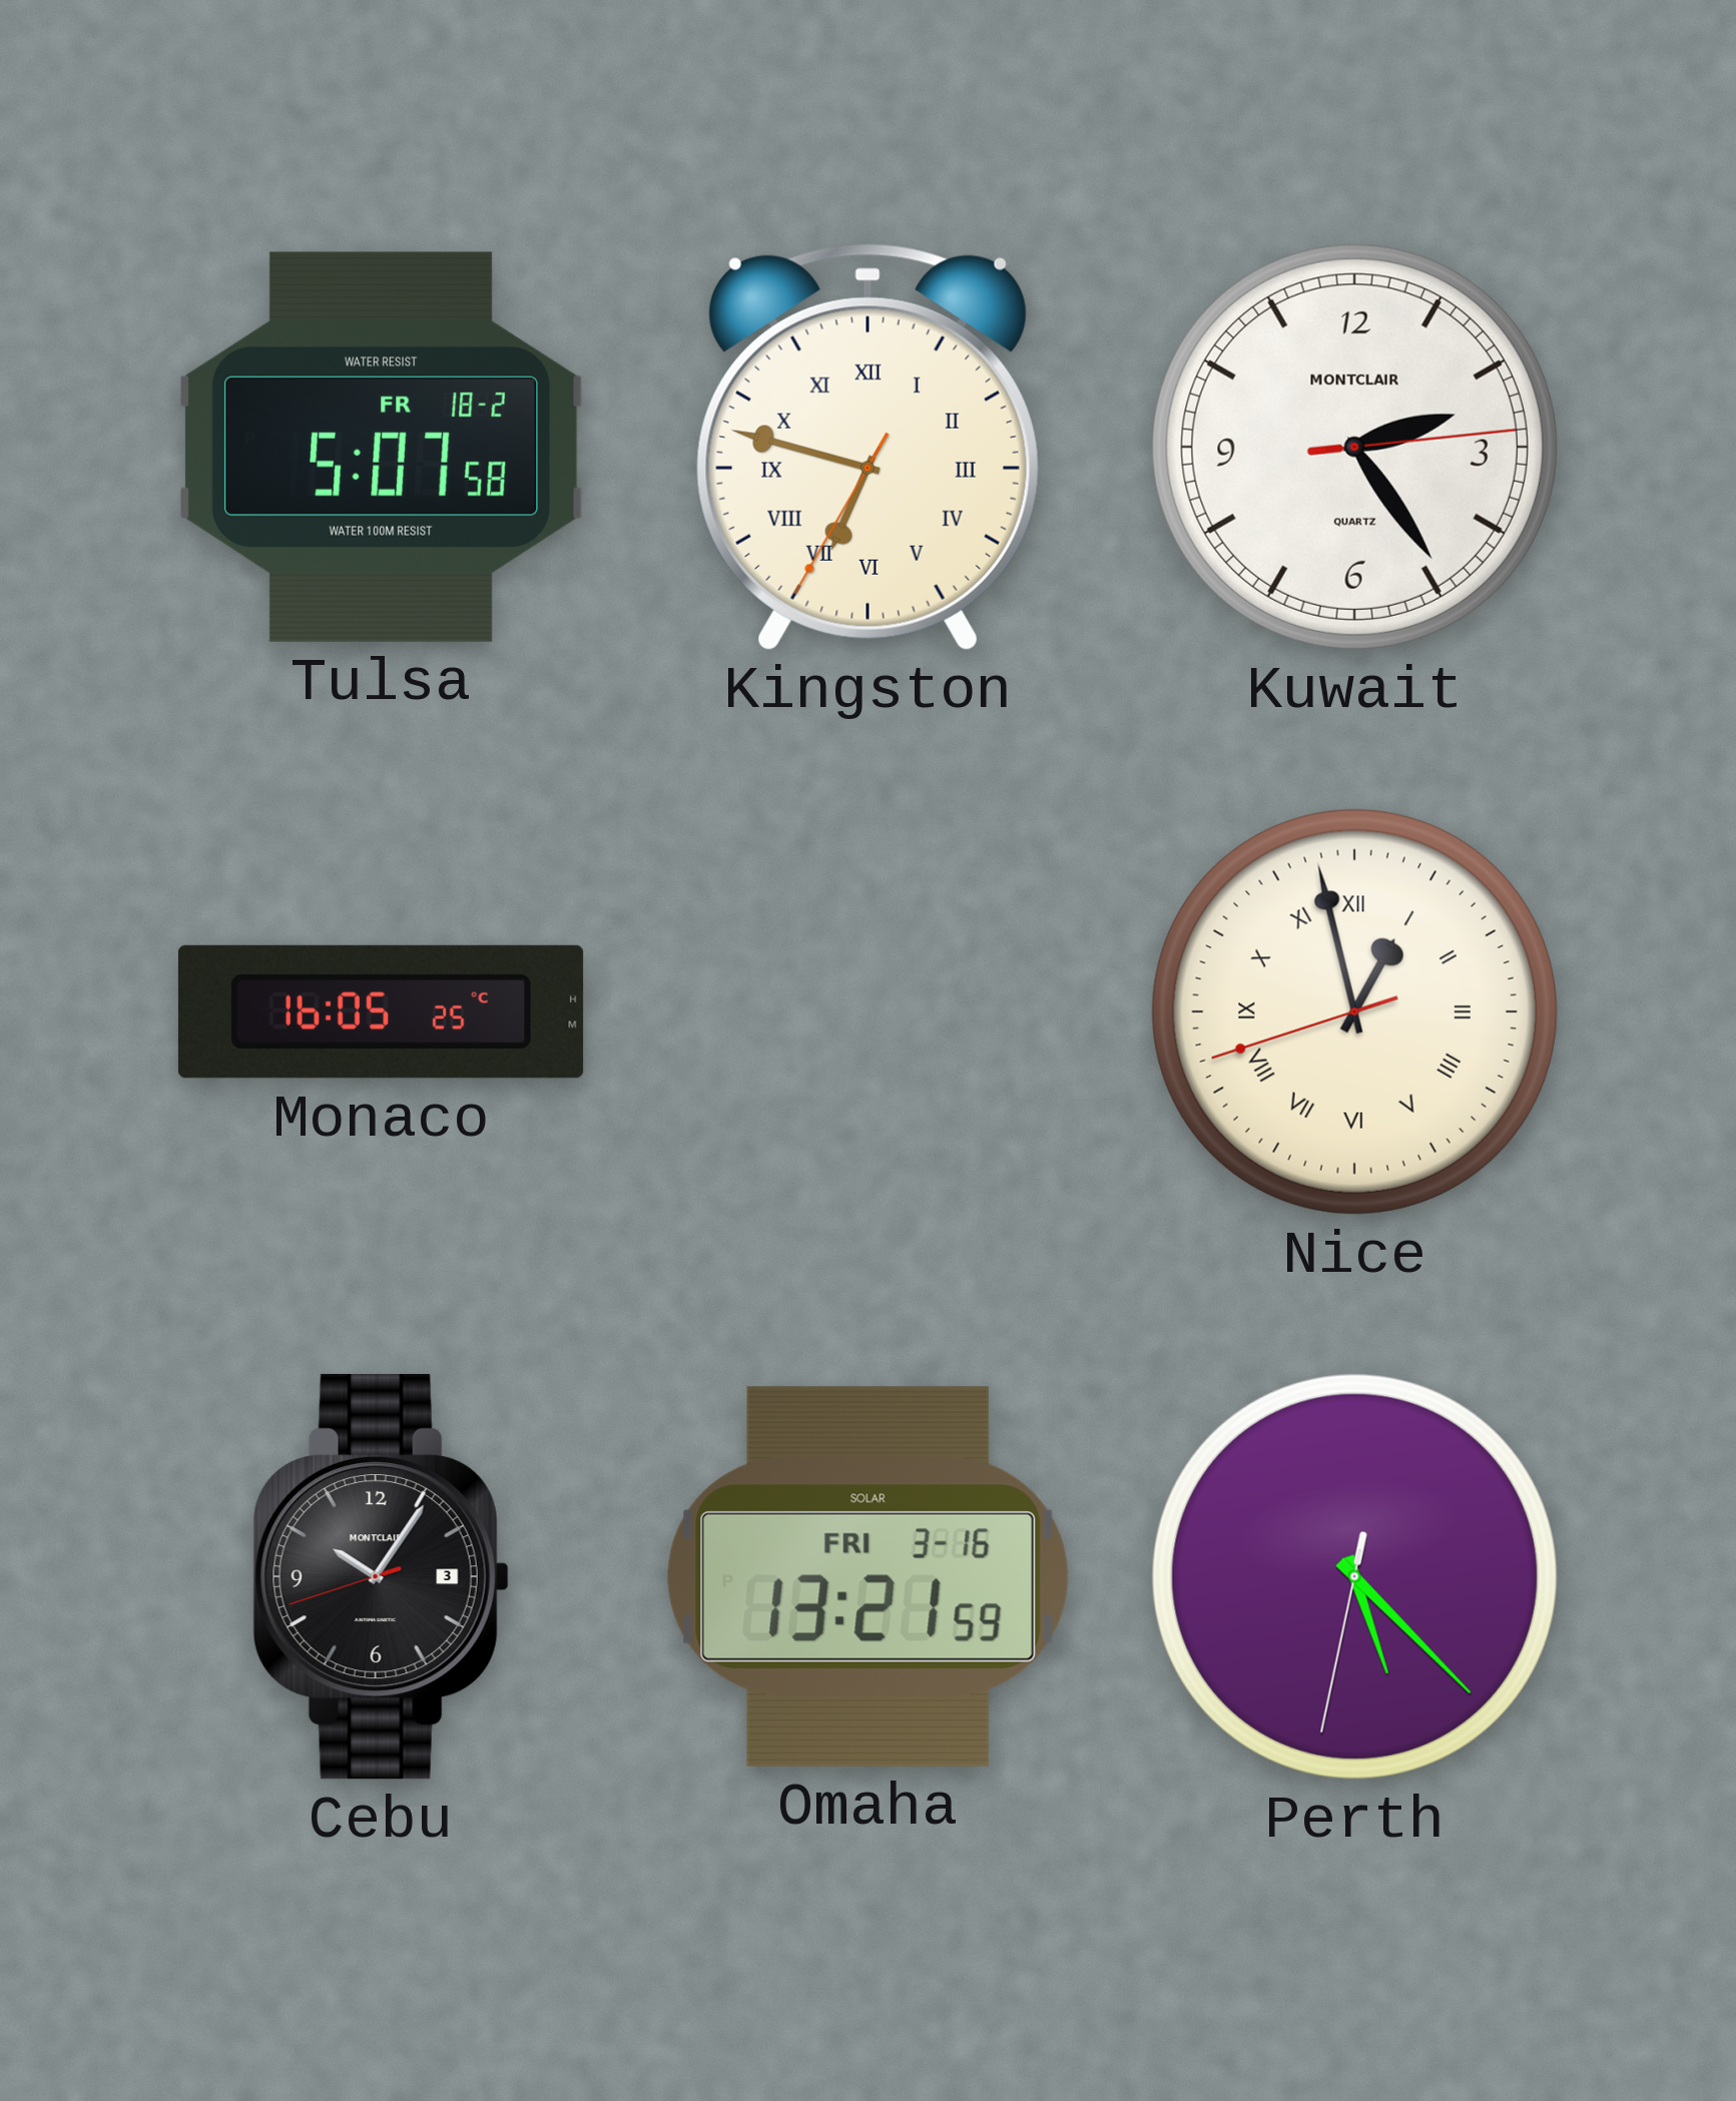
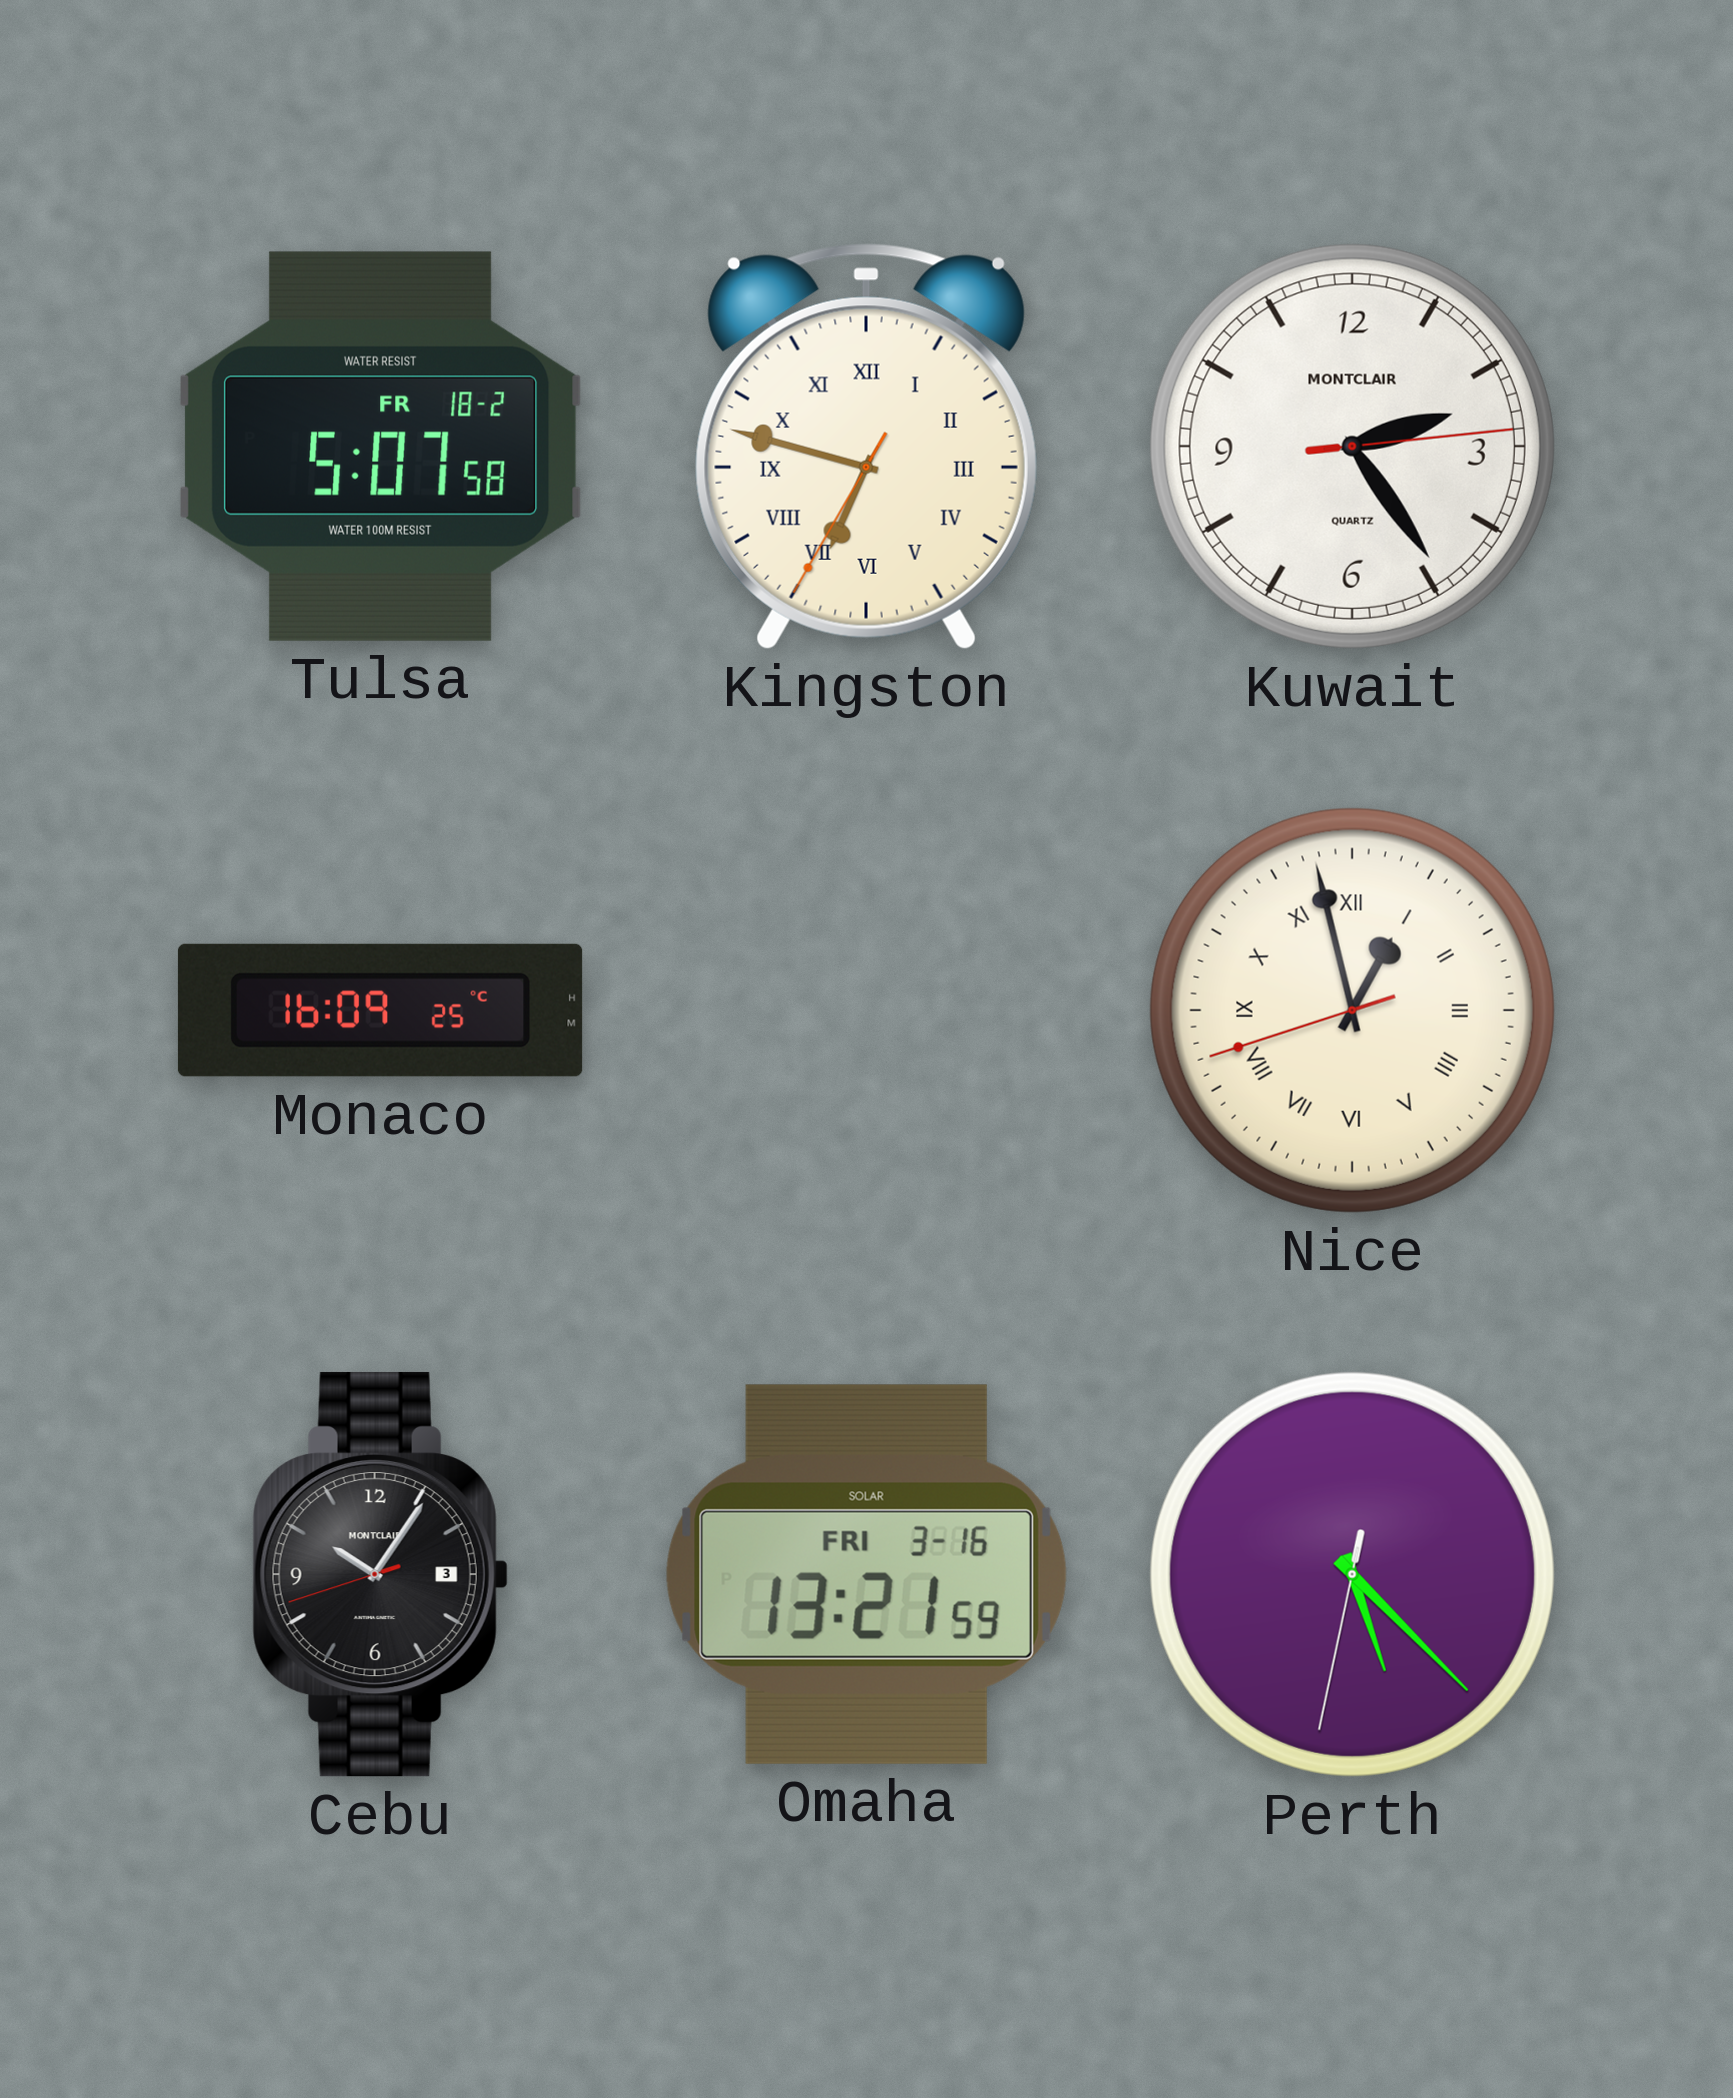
Monaco: 16:05 -> 16:09
